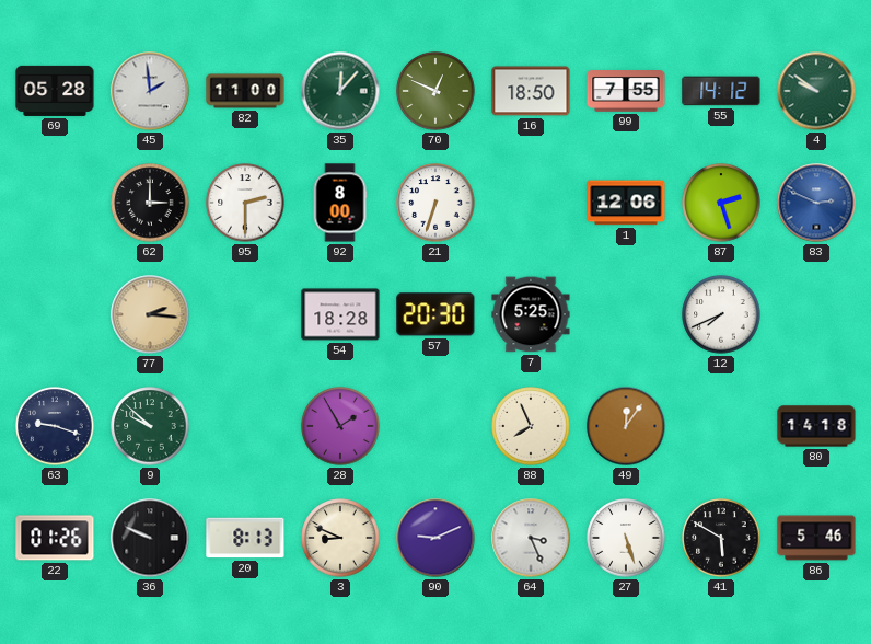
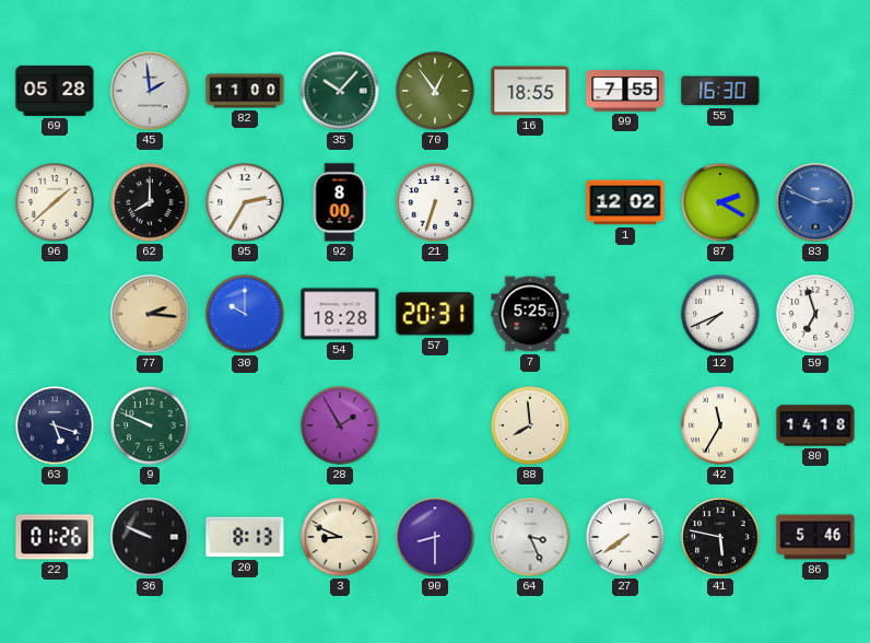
35: 12:07 -> 10:07
70: 12:49 -> 12:54
16: 18:50 -> 18:55
55: 14:12 -> 16:30
4: 9:51 -> none
96: none -> 1:38
62: 3:00 -> 8:00
95: 2:30 -> 2:35
1: 12:06 -> 12:02
87: 2:27 -> 2:20
30: none -> 10:00
57: 20:30 -> 20:31
59: none -> 6:57
63: 9:18 -> 5:18
9: 9:52 -> 9:49
88: 7:56 -> 7:59
49: 12:06 -> none
42: none -> 11:35
90: 9:11 -> 8:30
27: 5:27 -> 7:39
41: 5:50 -> 5:47
